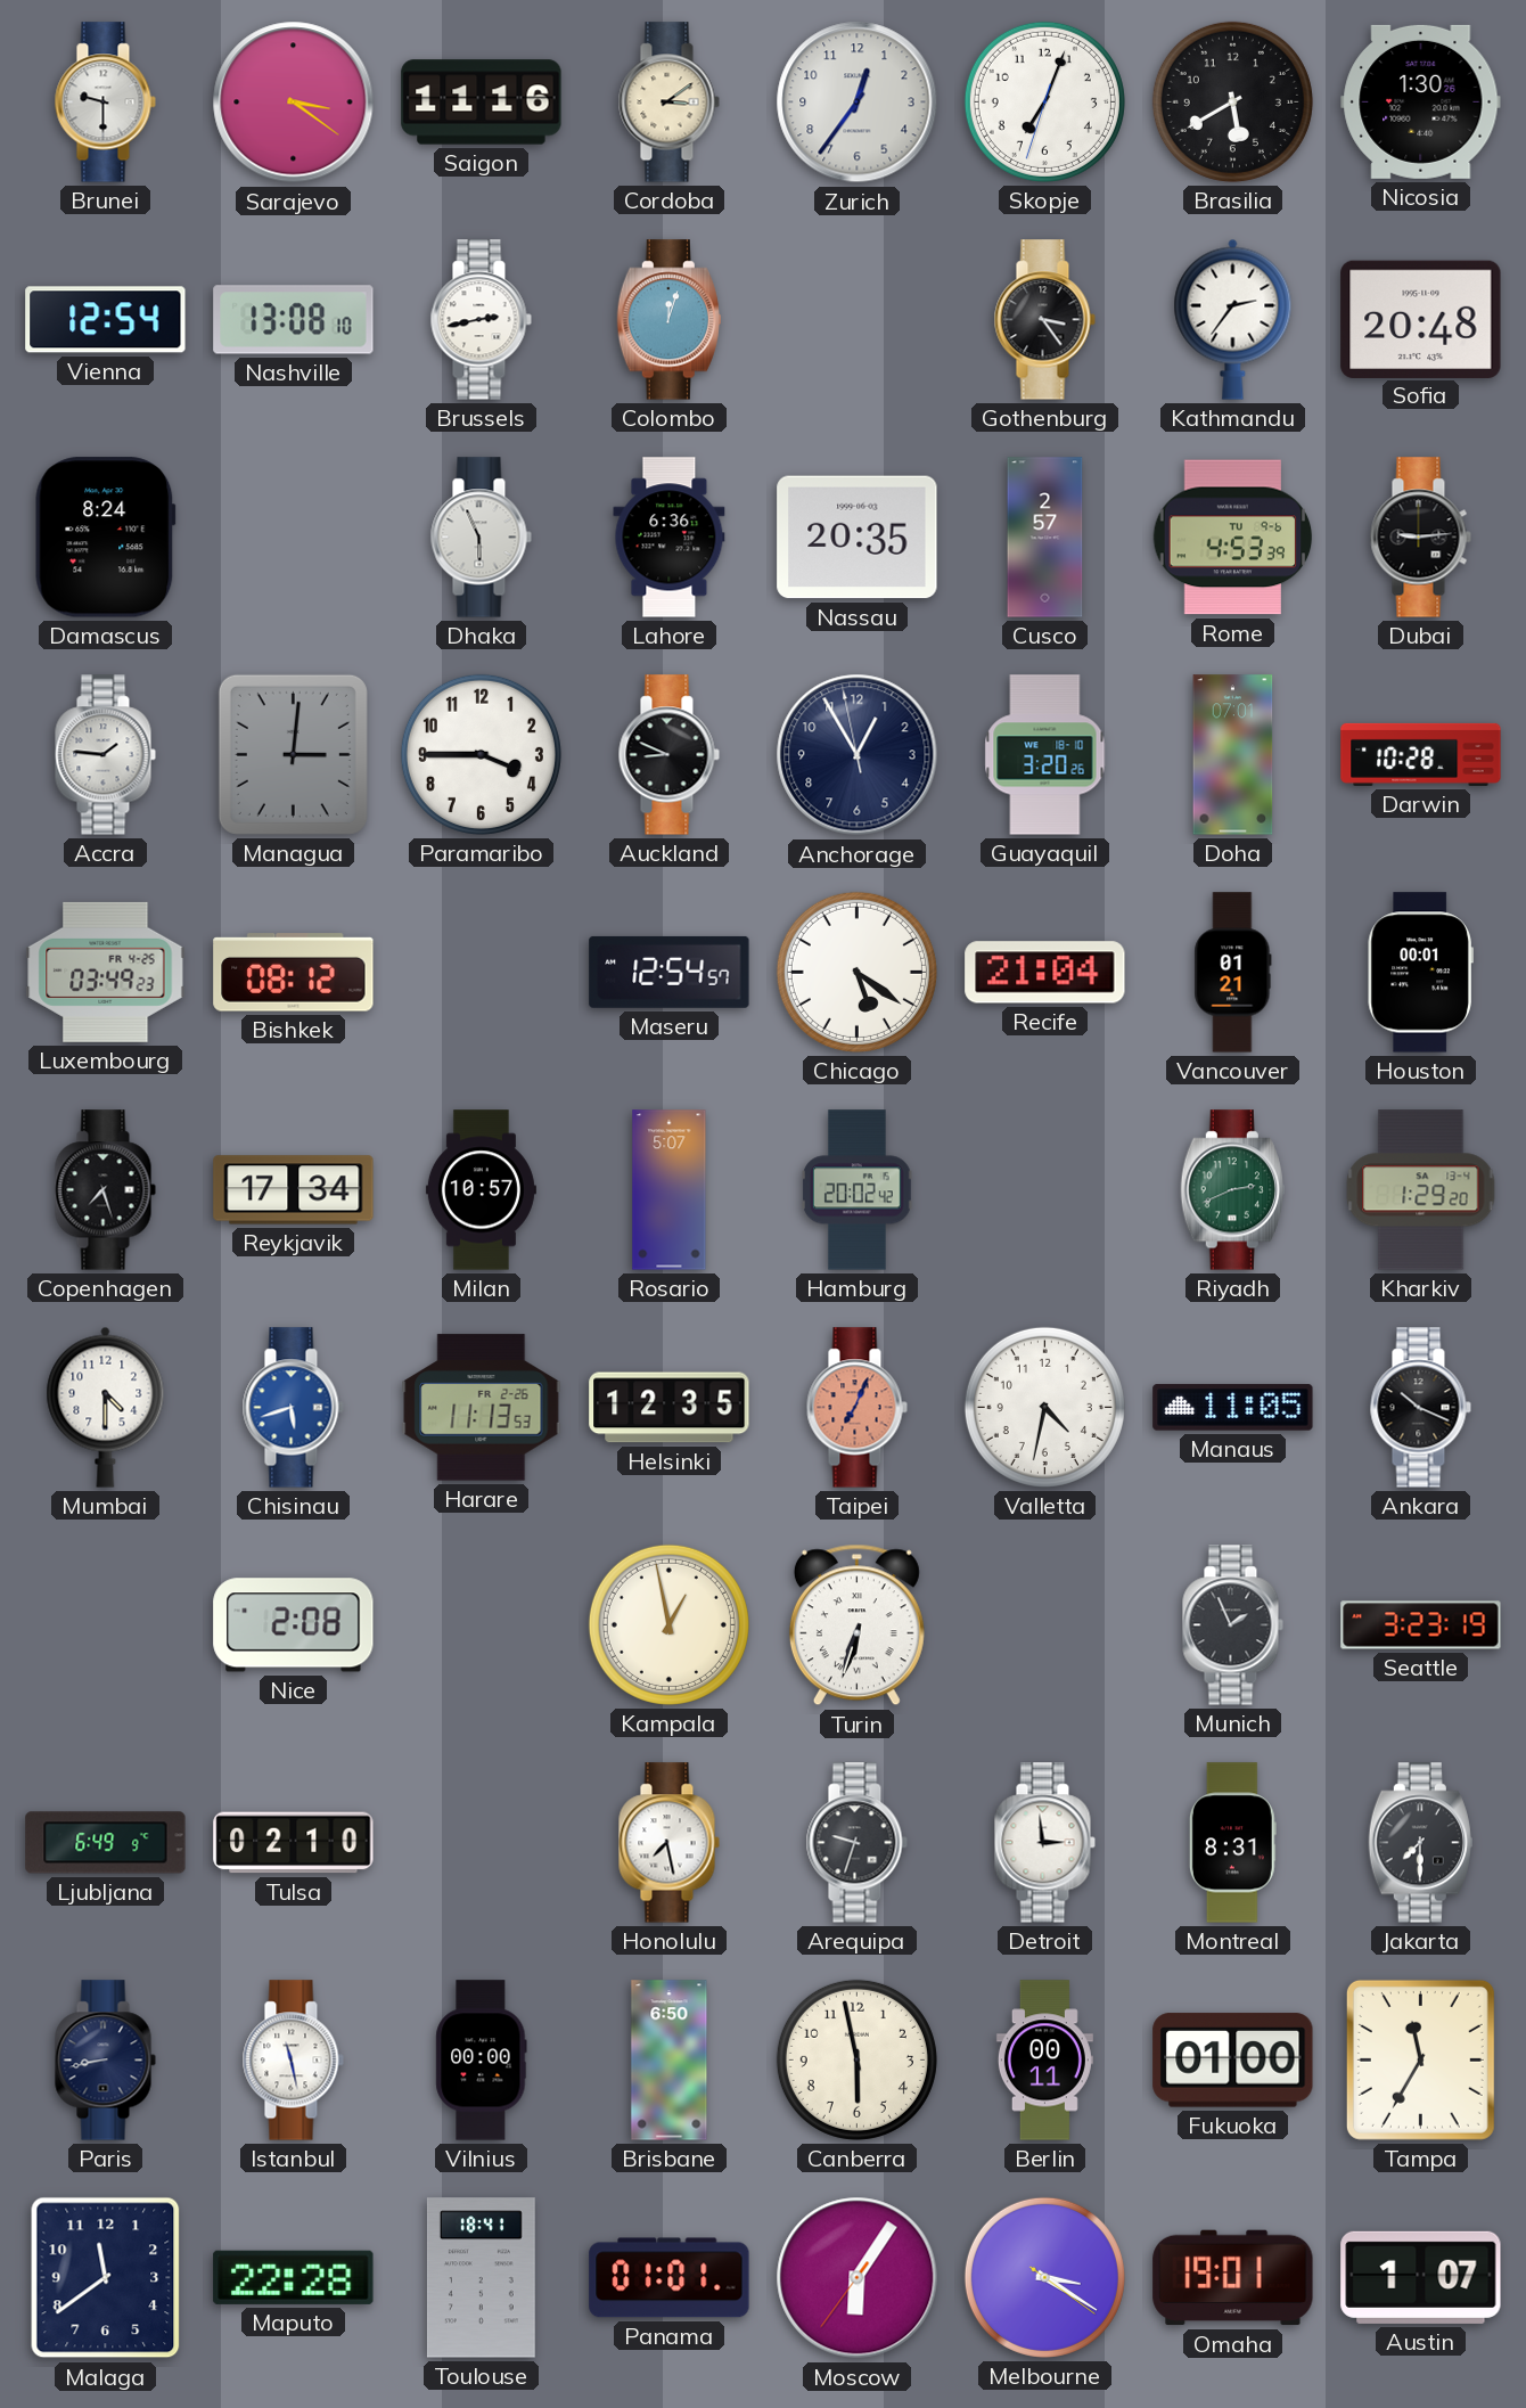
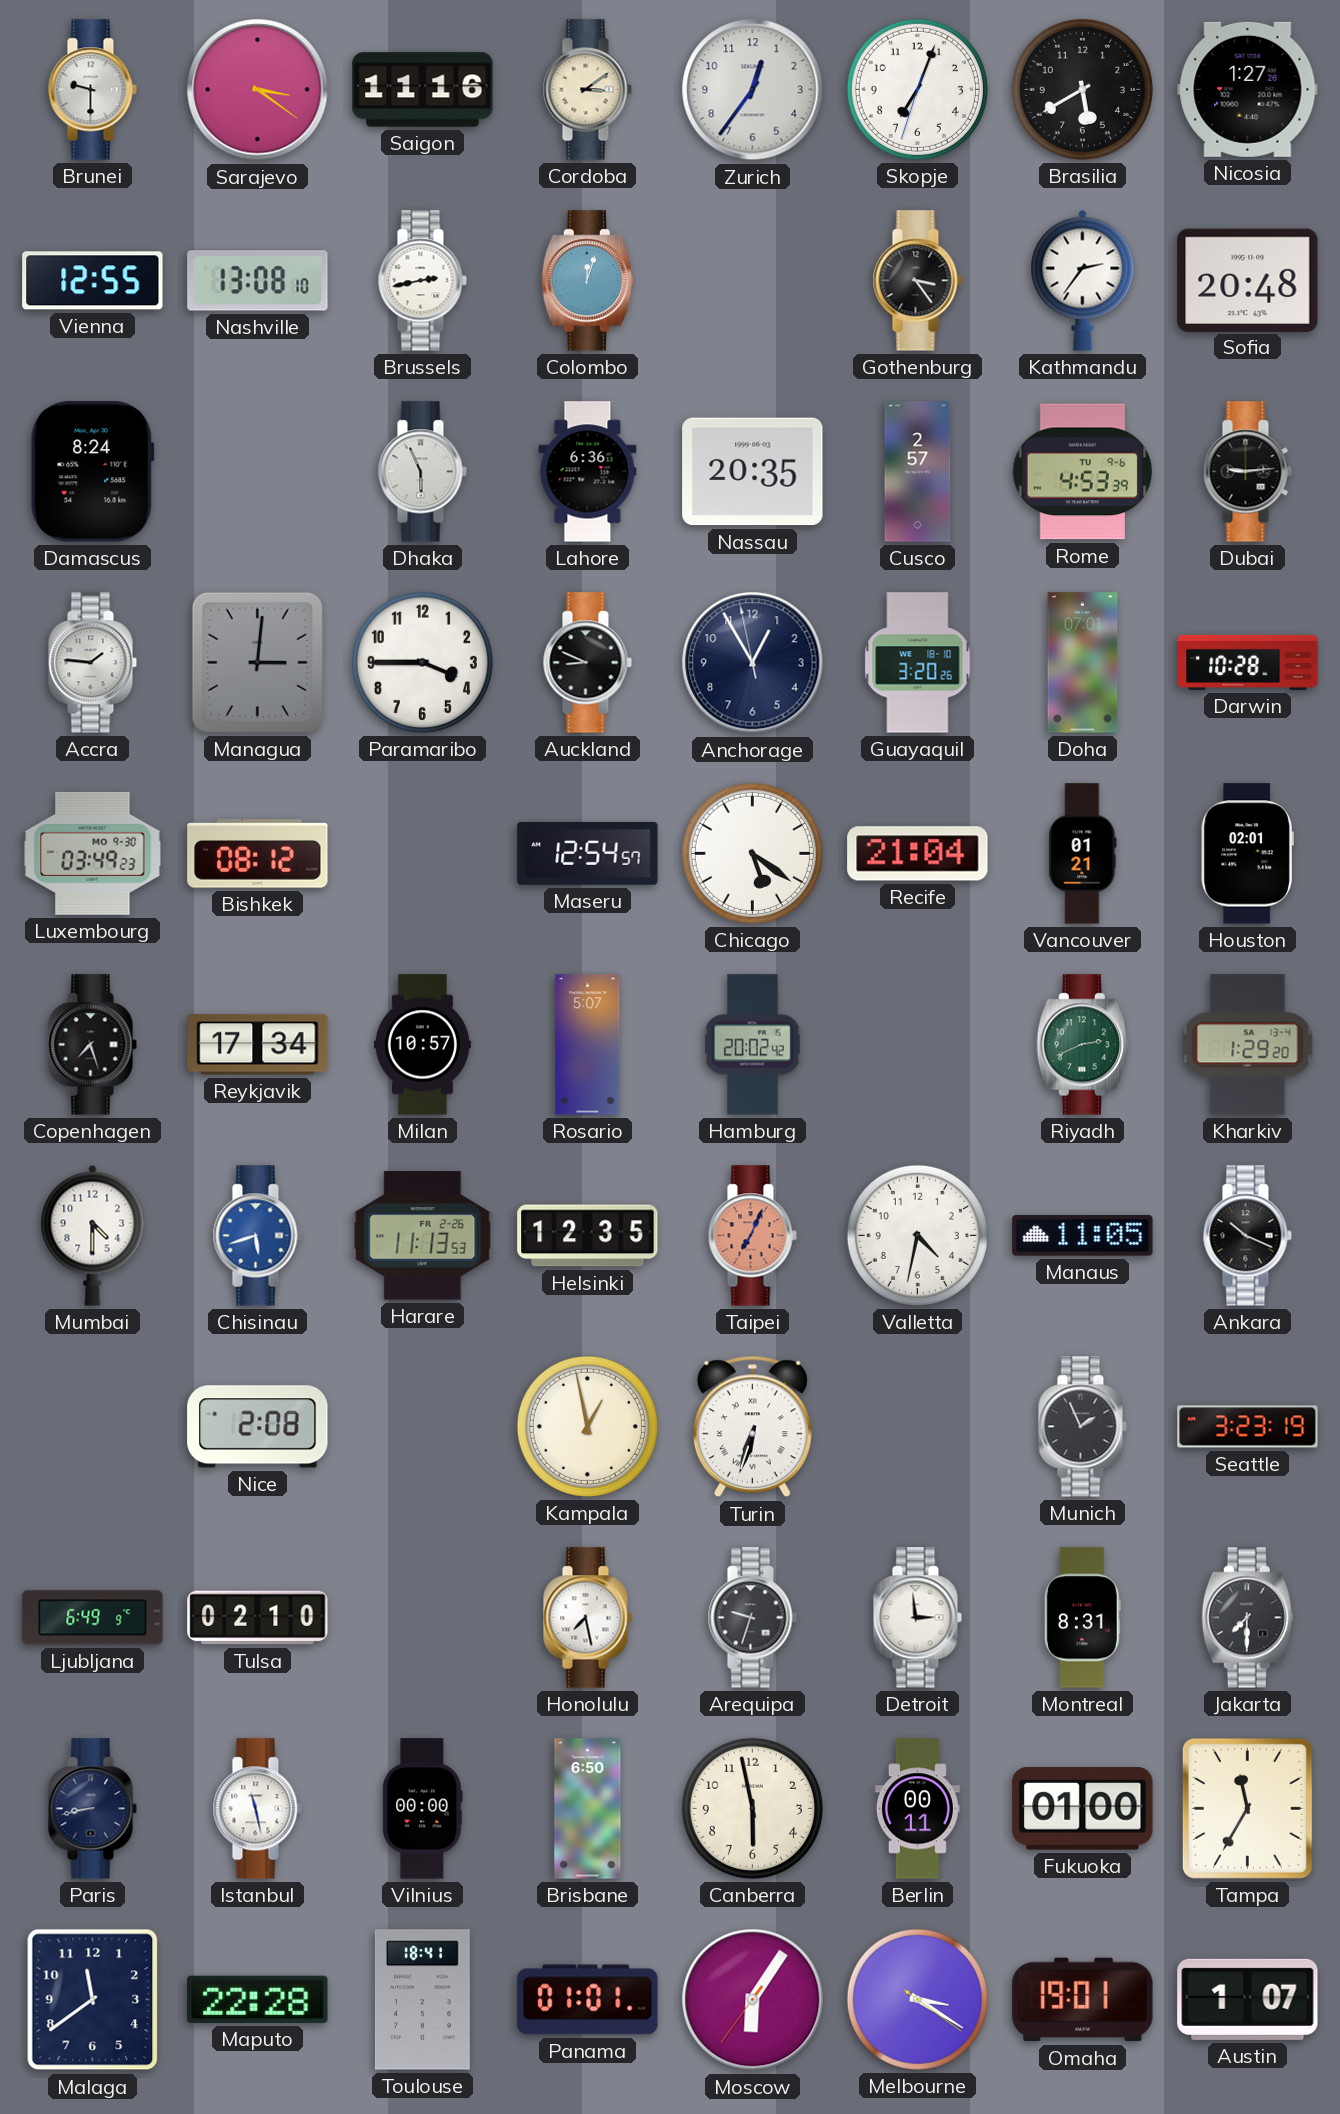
Nicosia: 1:30 -> 1:27
Vienna: 12:54 -> 12:55
Luxembourg date: FR 4-25 -> MO 9-30
Houston: 00:01 -> 02:01
